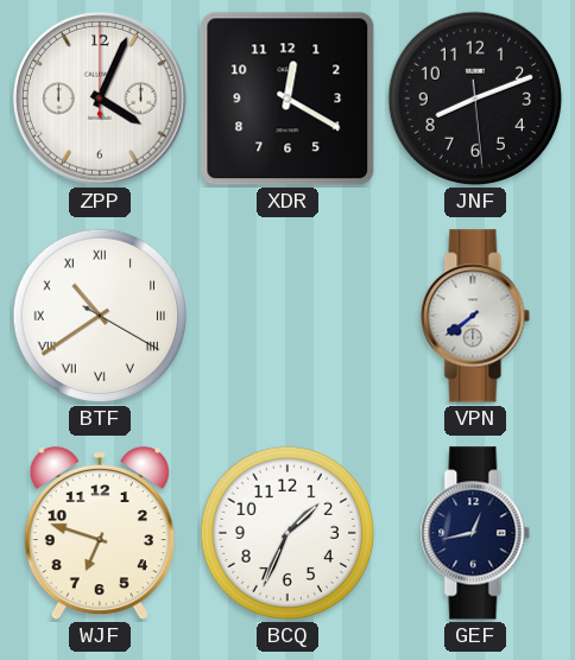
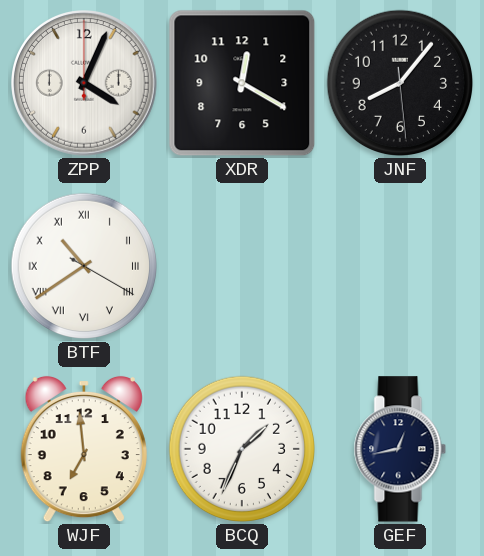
JNF: 8:11 -> 8:06
VPN: 7:39 -> none
WJF: 6:48 -> 6:59
